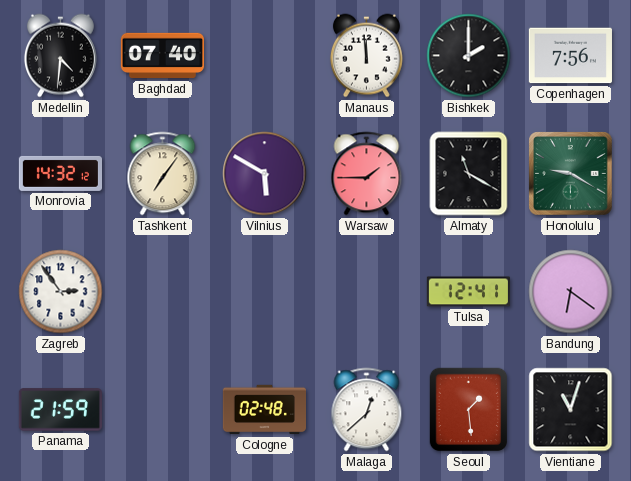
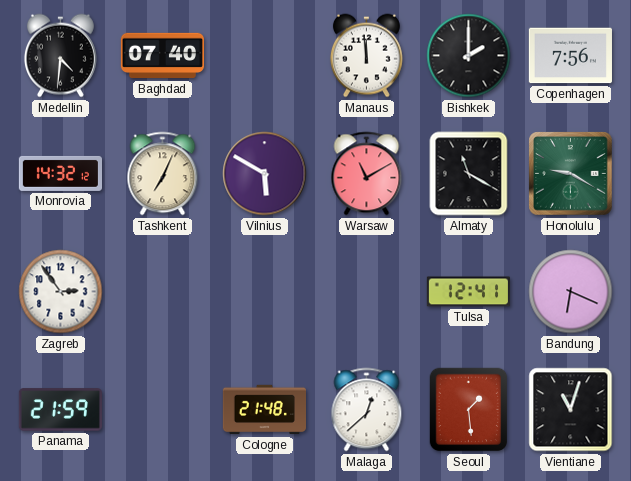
Tashkent: 7:06 -> 7:04
Warsaw: 1:45 -> 11:10
Bandung: 6:21 -> 6:19
Cologne: 02:48 -> 21:48
